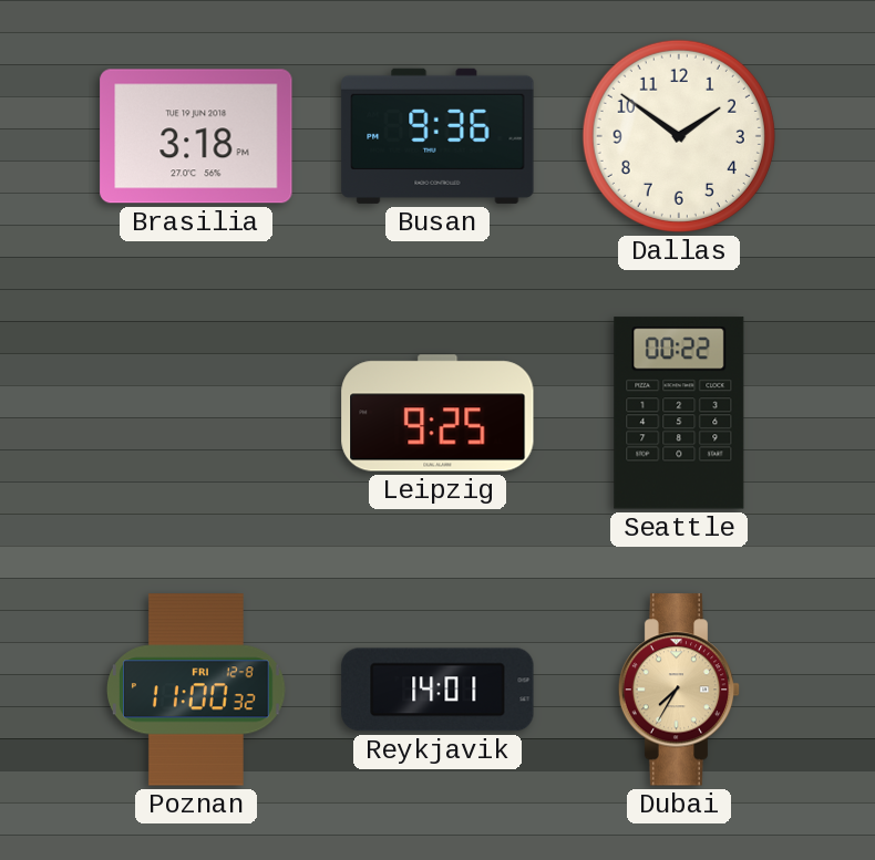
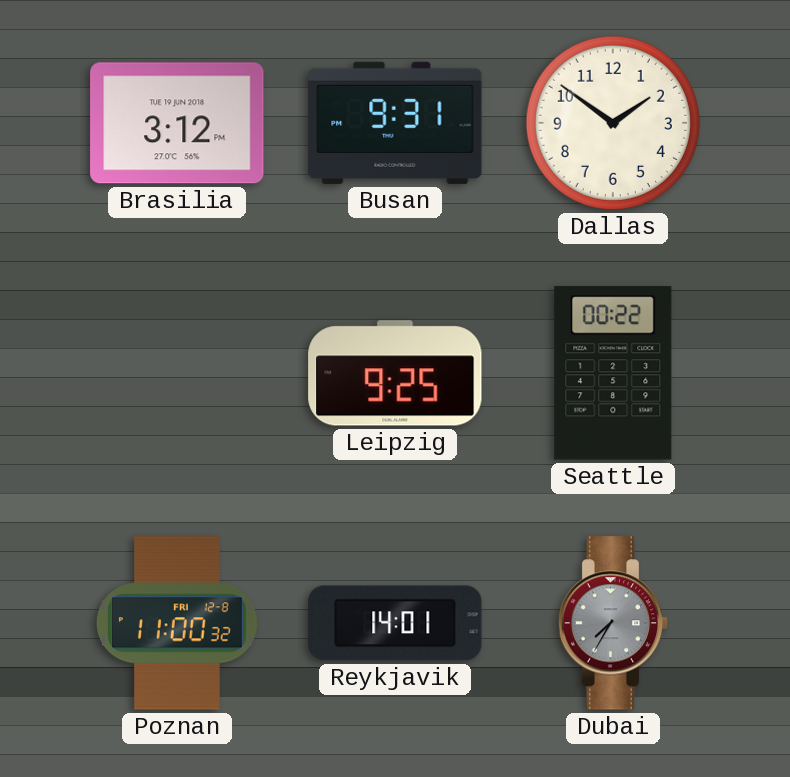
Brasilia: 3:18 -> 3:12
Busan: 9:36 -> 9:31
Dubai dial: champagne -> grey
